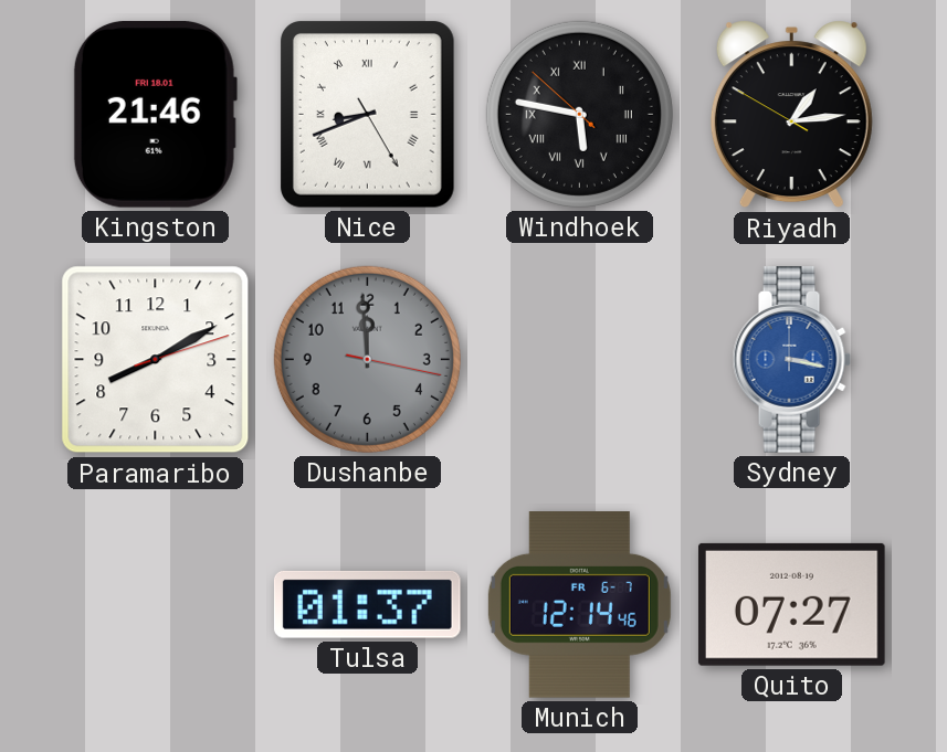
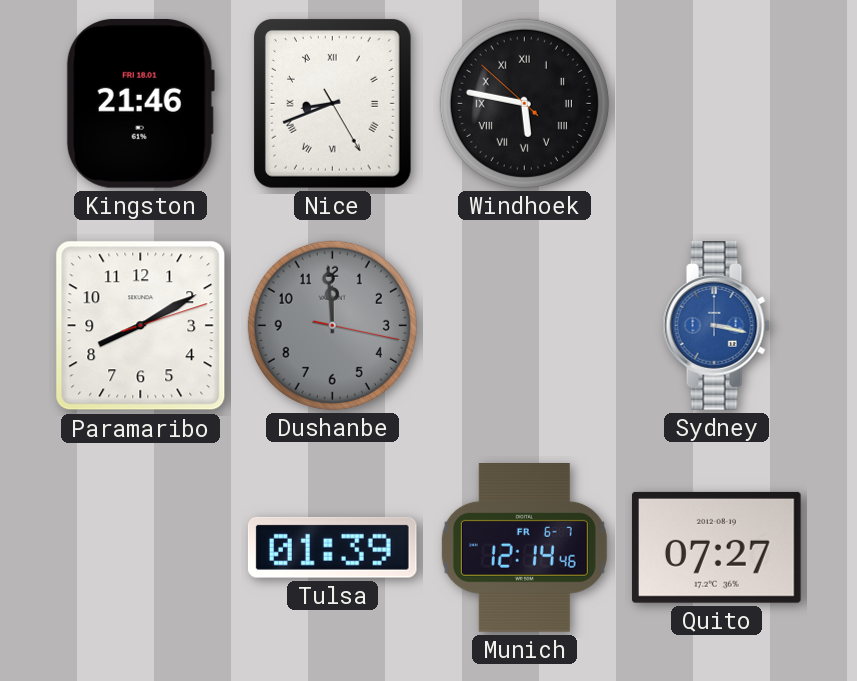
Riyadh: 1:13 -> none
Tulsa: 01:37 -> 01:39
